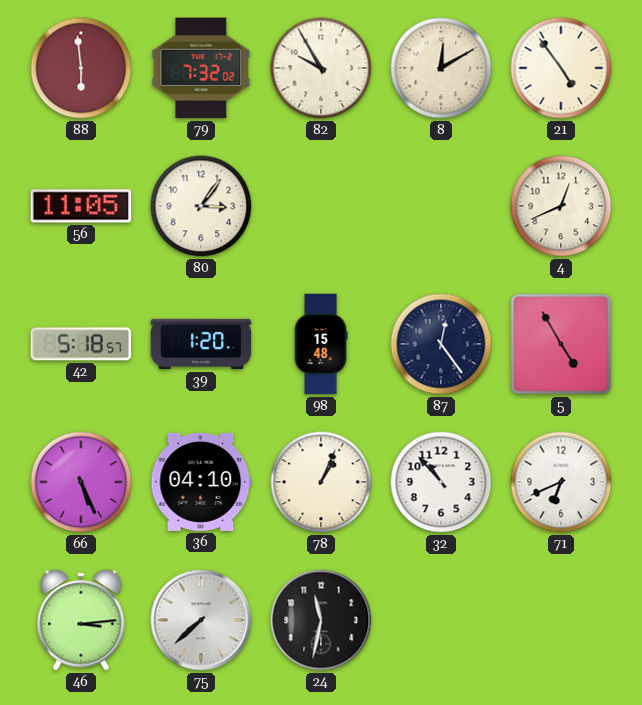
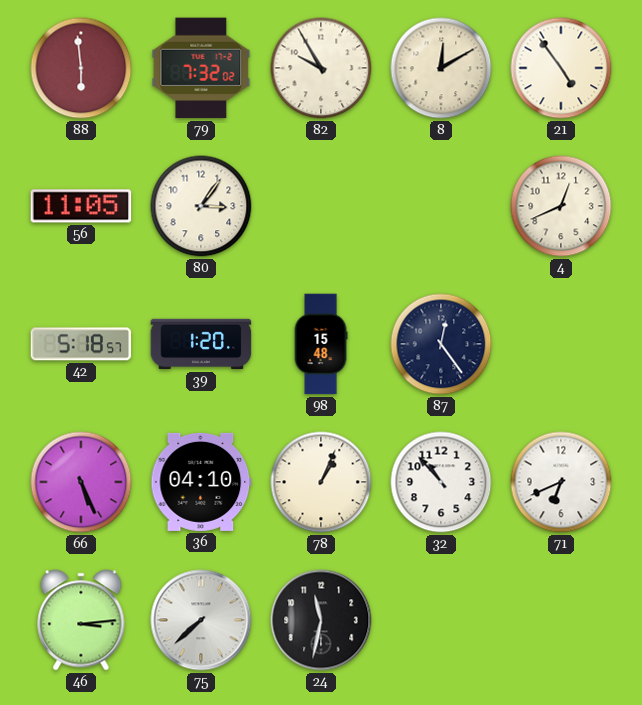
5: 4:55 -> none
